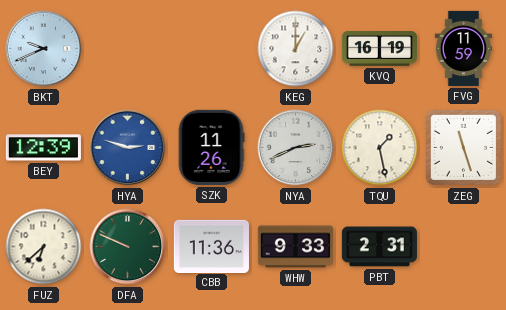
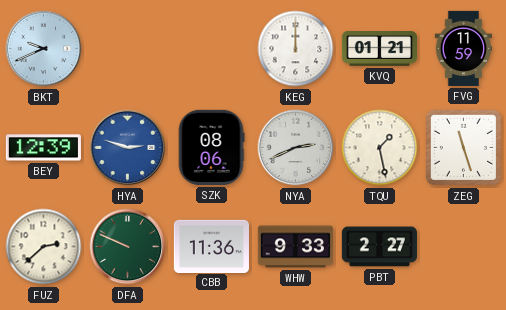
KEG: 1:00 -> 12:00
KVQ: 16:19 -> 01:21
SZK: 11:26 -> 08:06
FUZ: 6:38 -> 2:38
PBT: 2:31 -> 2:27
